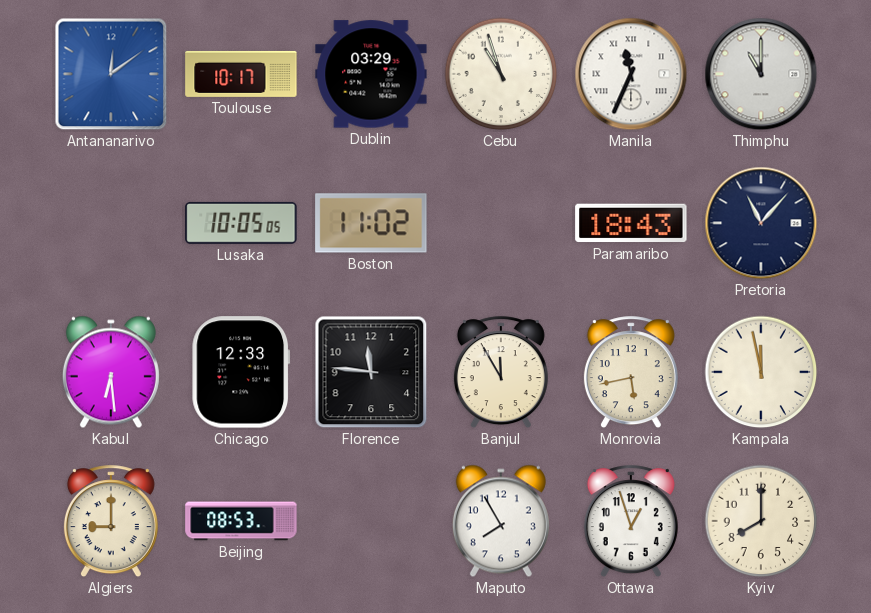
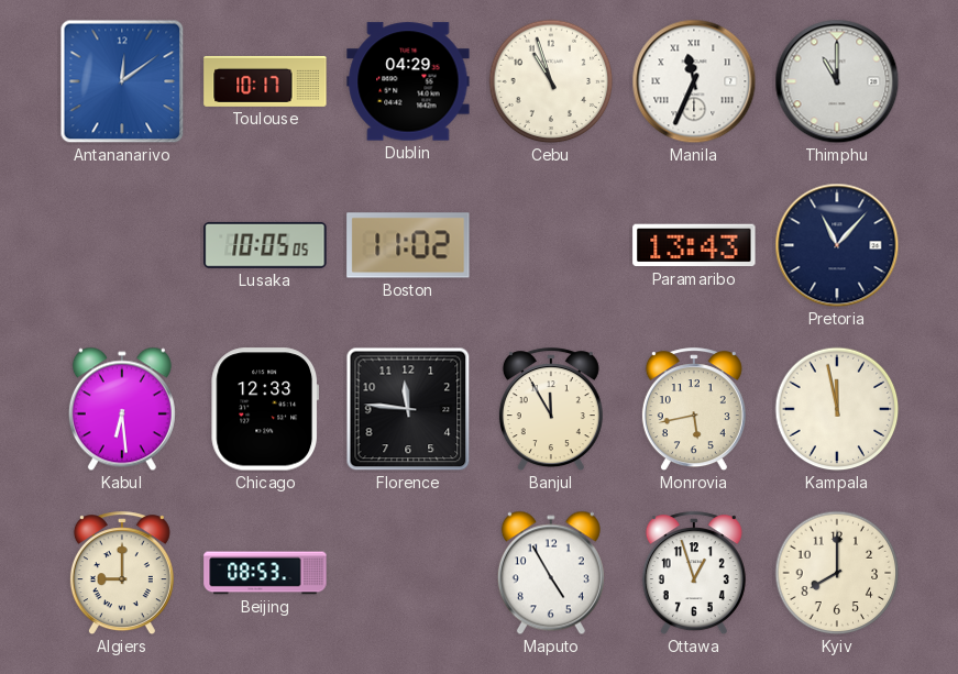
Dublin: 03:29 -> 04:29
Paramaribo: 18:43 -> 13:43
Maputo: 7:55 -> 4:55
